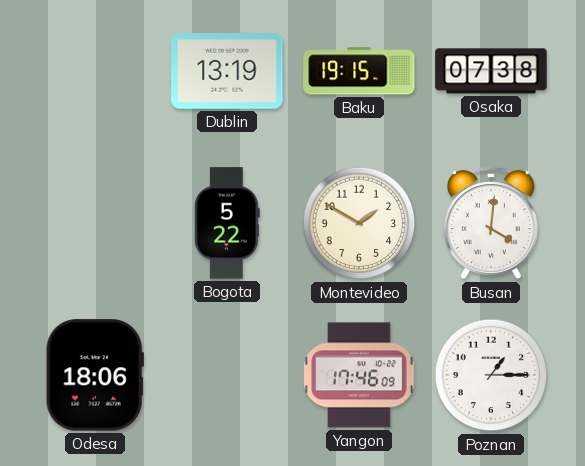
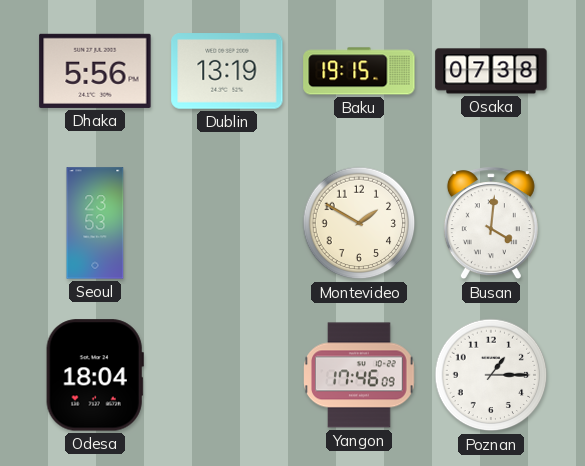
Dhaka: none -> 5:56
Seoul: none -> 23:53
Bogota: 5:22 -> none
Odesa: 18:06 -> 18:04
